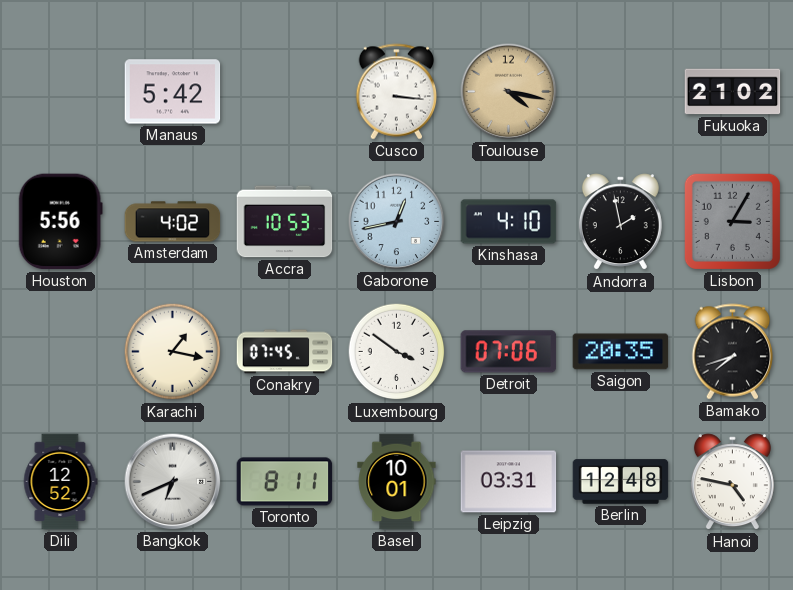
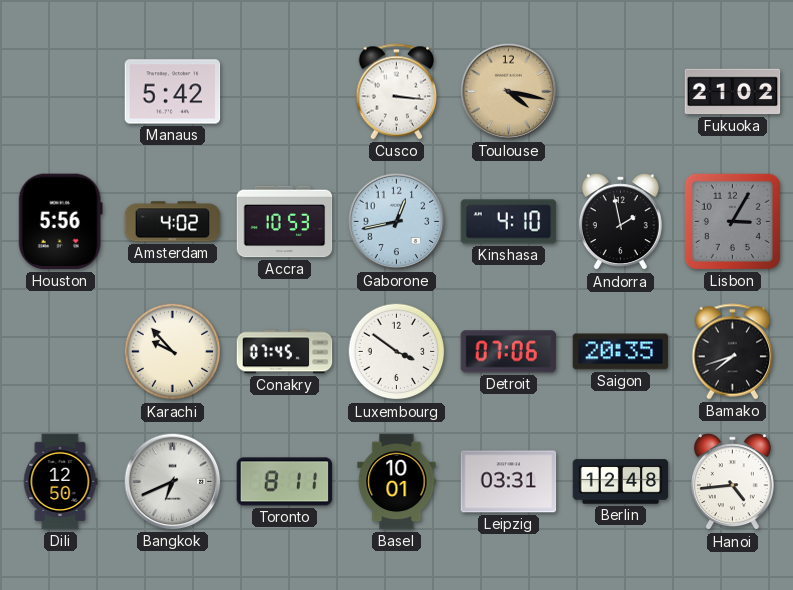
Karachi: 1:17 -> 9:53
Dili: 12:52 -> 12:50
Hanoi: 4:47 -> 4:44
